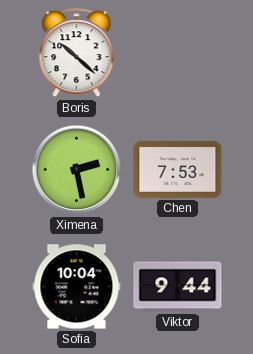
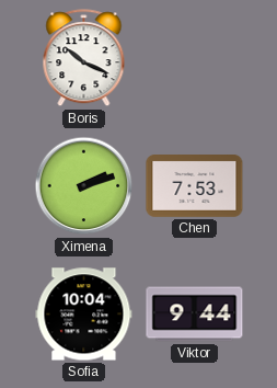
Boris: 10:22 -> 10:19
Ximena: 2:28 -> 2:12
